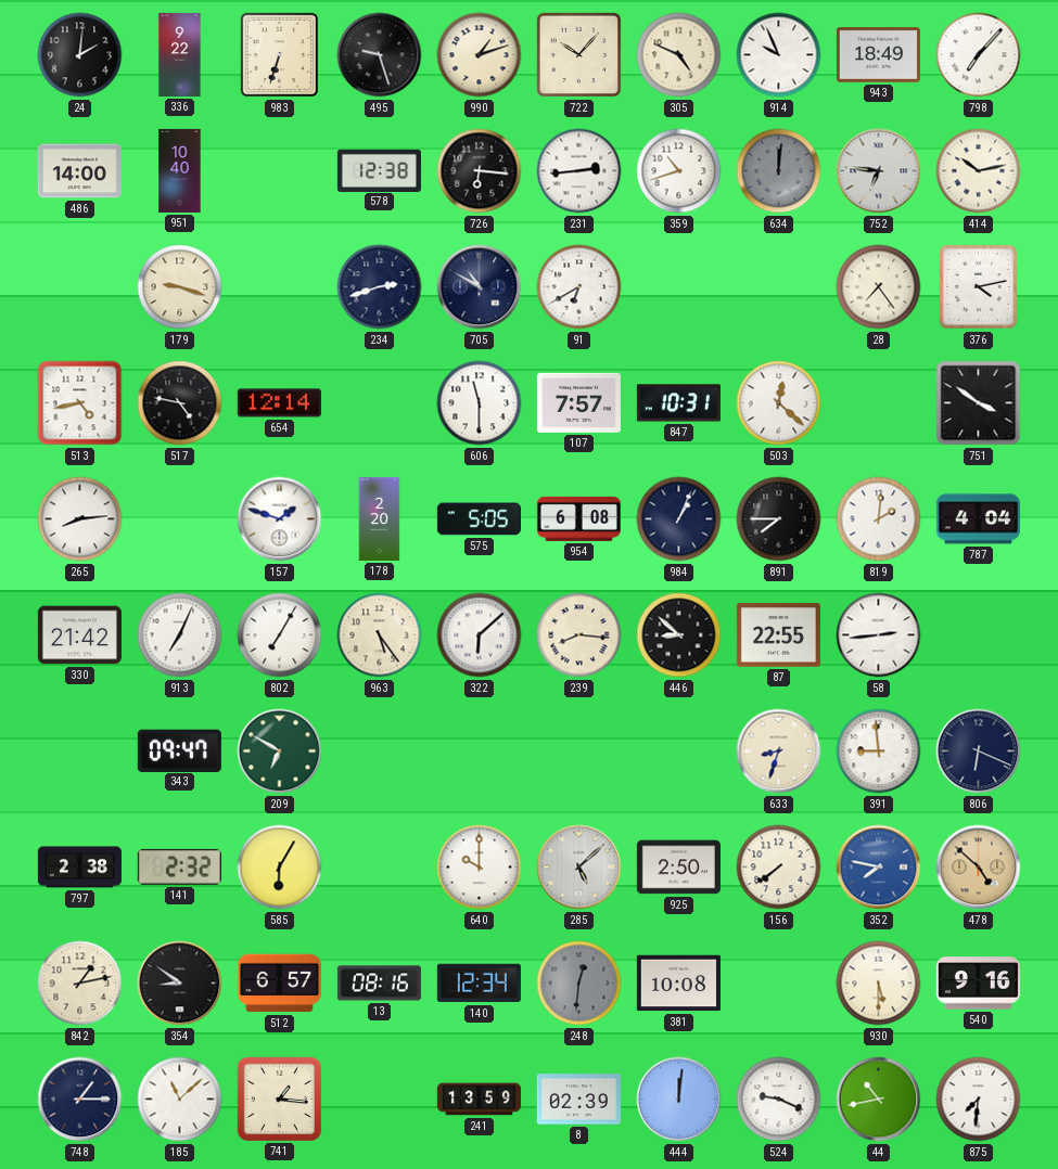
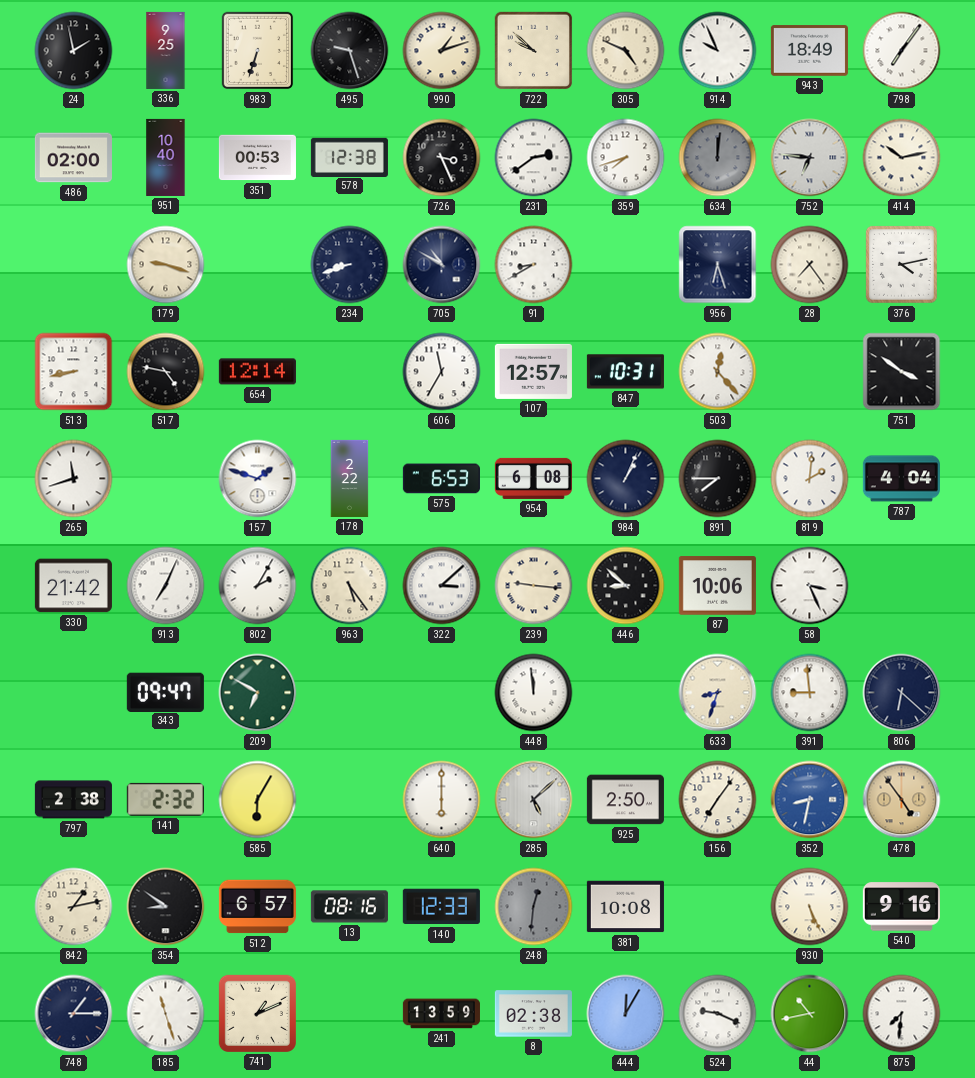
24: 2:01 -> 1:58
336: 9:22 -> 9:25
722: 10:07 -> 9:52
798: 7:07 -> 7:06
486: 14:00 -> 02:00
351: none -> 00:53
726: 6:16 -> 3:26
231: 2:44 -> 2:39
359: 10:42 -> 7:42
234: 2:42 -> 8:42
91: 6:40 -> 8:40
956: none -> 6:27
513: 4:43 -> 8:43
606: 11:30 -> 11:35
107: 7:57 -> 12:57
503: 12:22 -> 12:23
265: 8:14 -> 11:42
178: 2:20 -> 2:22
575: 5:05 -> 6:53
802: 7:05 -> 2:05
322: 6:08 -> 3:08
239: 8:16 -> 9:16
87: 22:55 -> 10:06
58: 2:44 -> 3:26
448: none -> 11:59
806: 6:19 -> 6:22
640: 10:00 -> 6:00
156: 7:39 -> 7:06
352: 7:47 -> 8:32
478: 4:52 -> 4:54
140: 12:34 -> 12:33
930: 5:30 -> 5:26
185: 11:08 -> 11:27
741: 1:16 -> 1:11
8: 02:39 -> 02:38
444: 12:01 -> 12:05
